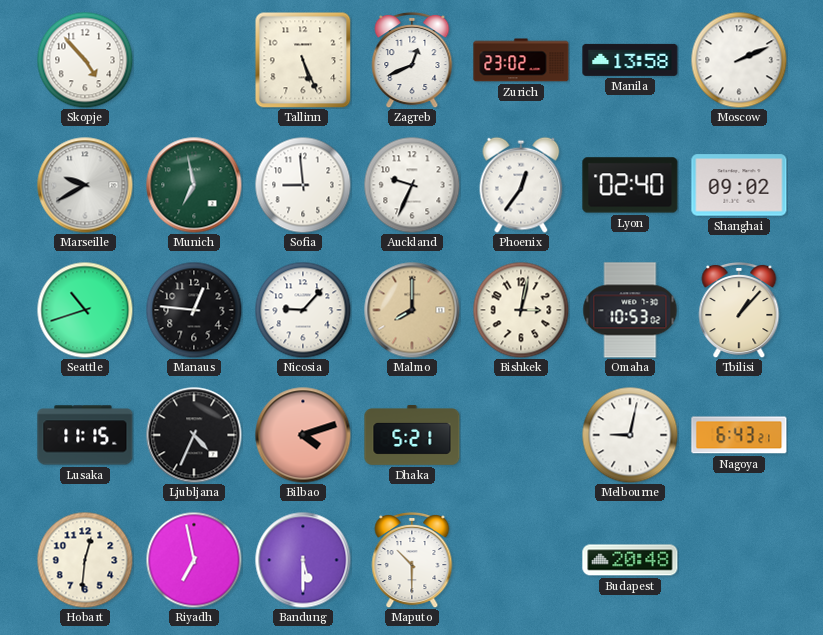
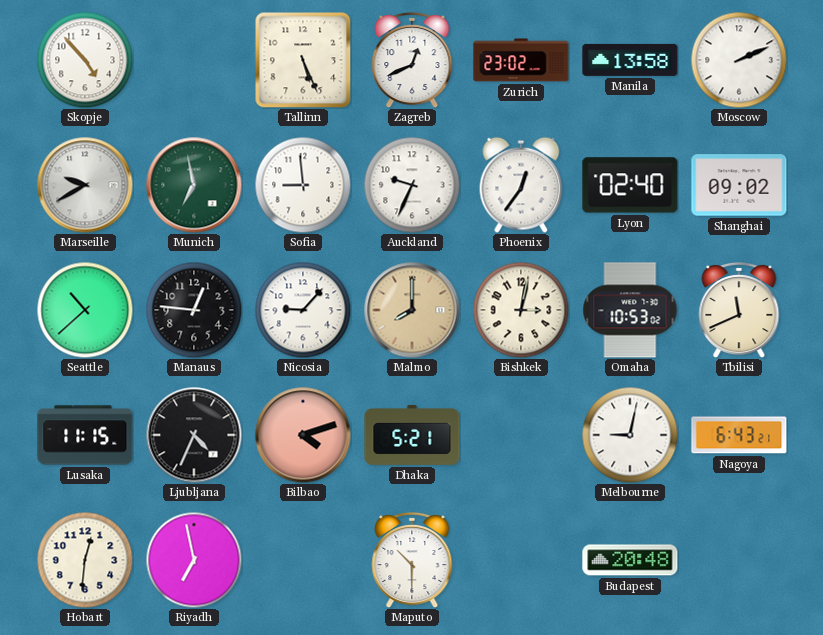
Seattle: 10:42 -> 10:38
Tbilisi: 1:07 -> 11:41
Bandung: 5:30 -> none
